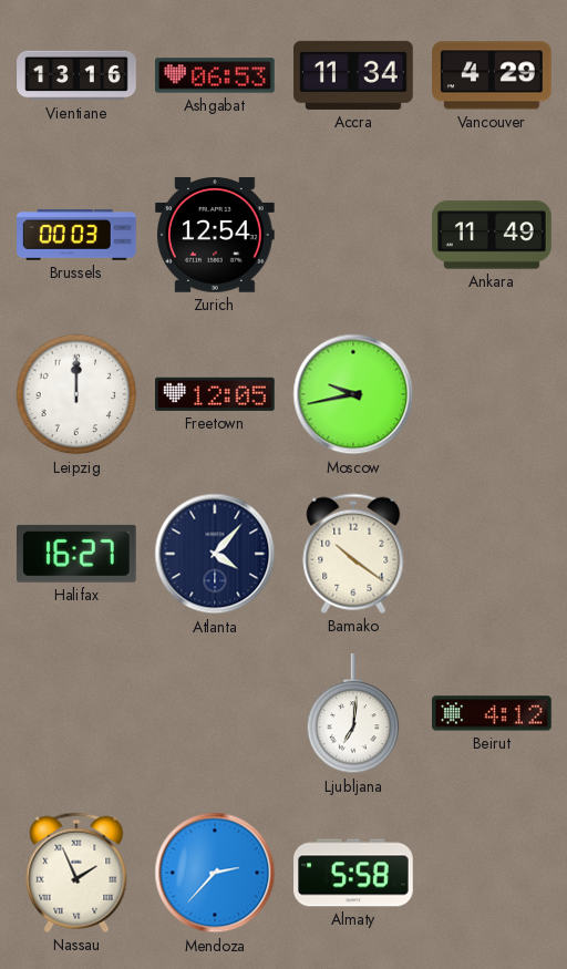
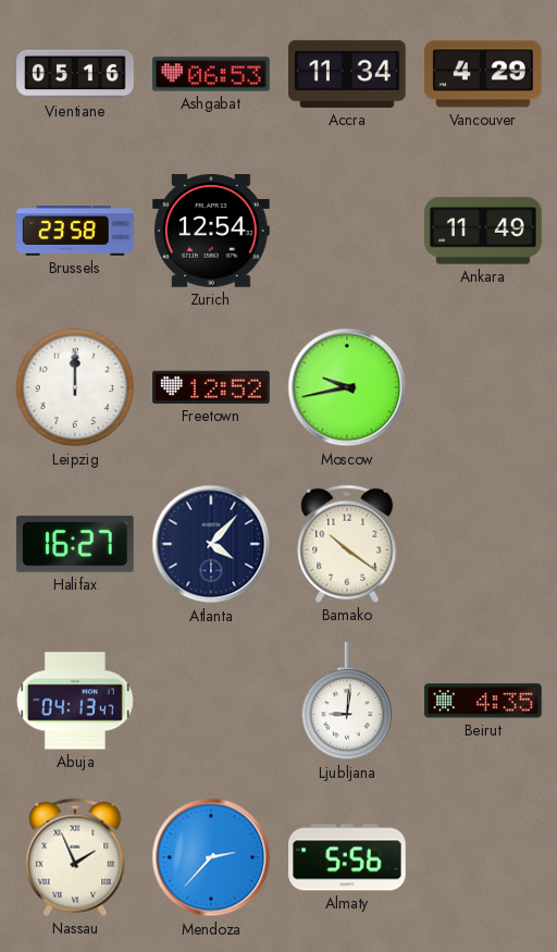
Vientiane: 13:16 -> 05:16
Brussels: 00:03 -> 23:58
Freetown: 12:05 -> 12:52
Abuja: none -> 04:13
Ljubljana: 7:01 -> 9:01
Beirut: 4:12 -> 4:35
Almaty: 5:58 -> 5:56
